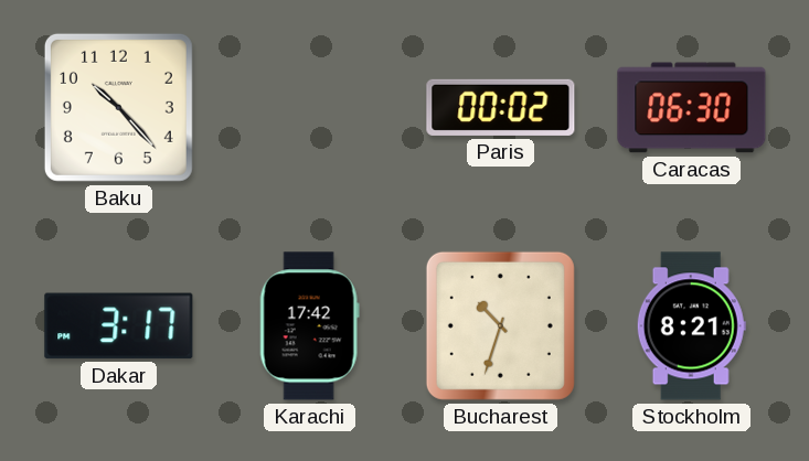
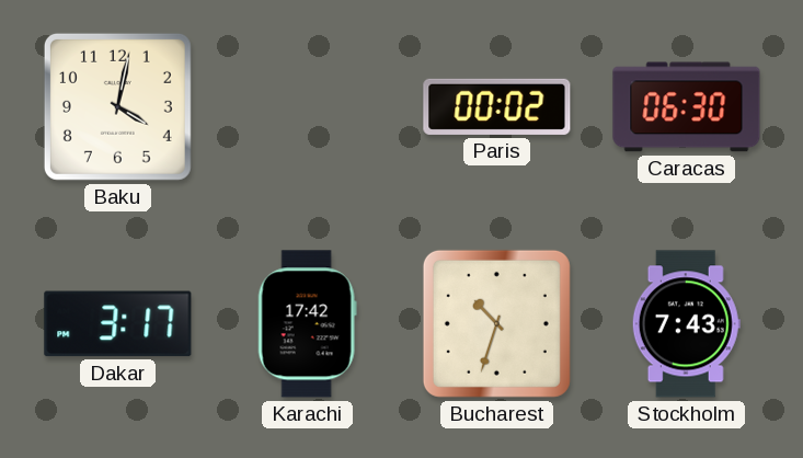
Baku: 10:23 -> 4:02
Stockholm: 8:21 -> 7:43
